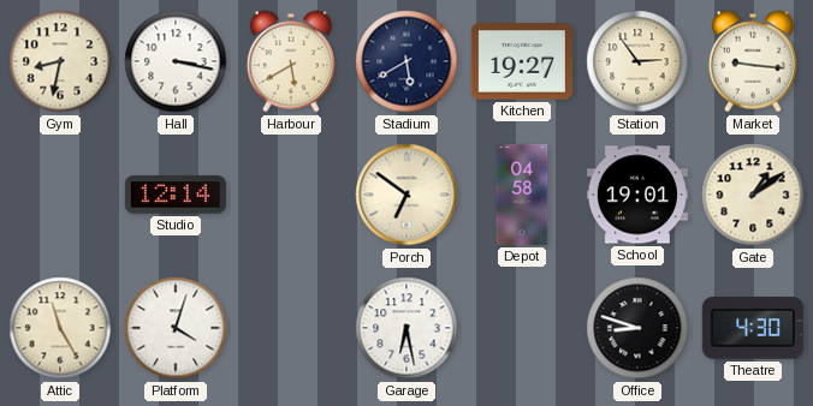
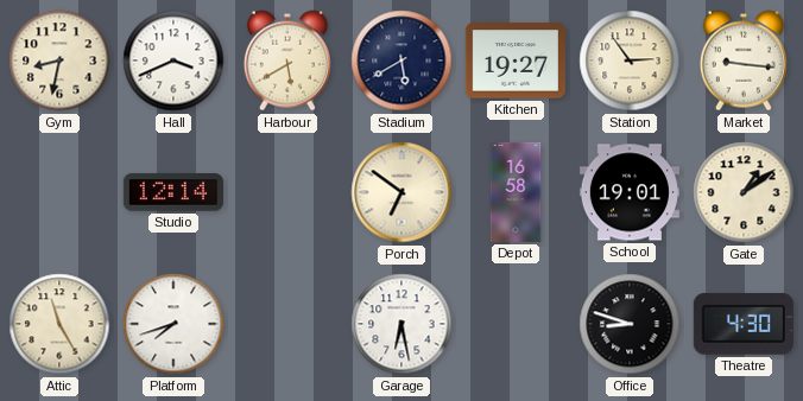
Hall: 3:17 -> 3:41
Depot: 04:58 -> 16:58
Platform: 4:03 -> 7:42
